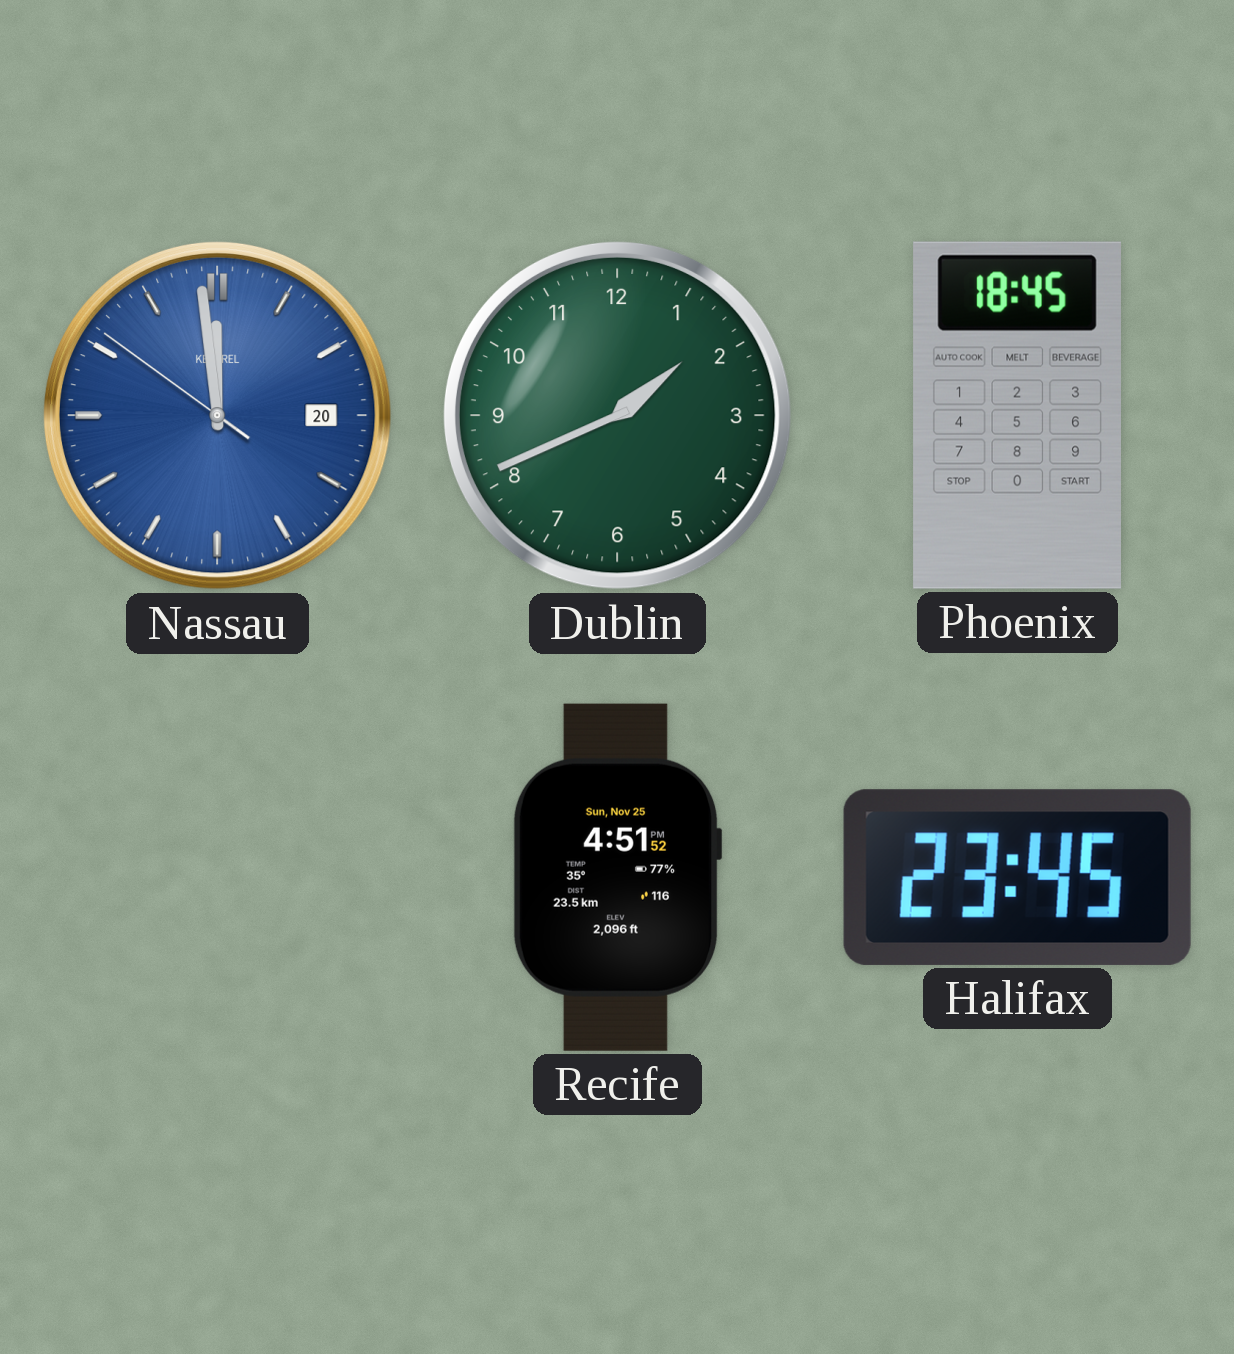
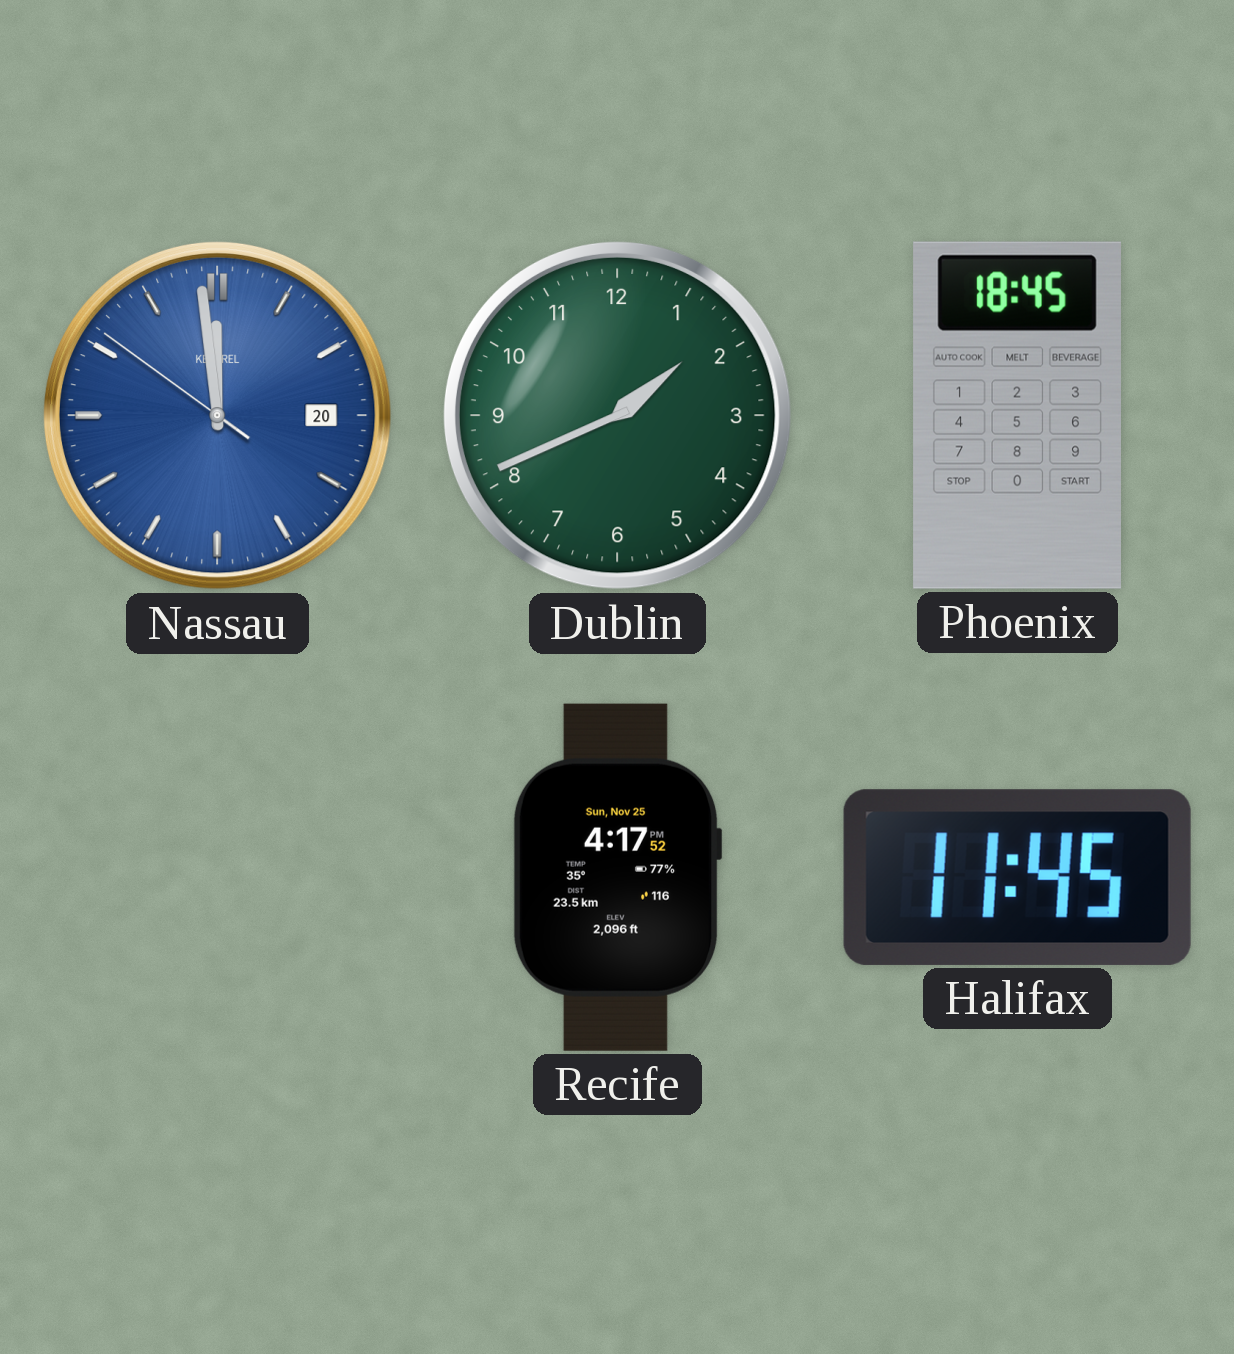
Recife: 4:51 -> 4:17
Halifax: 23:45 -> 11:45
